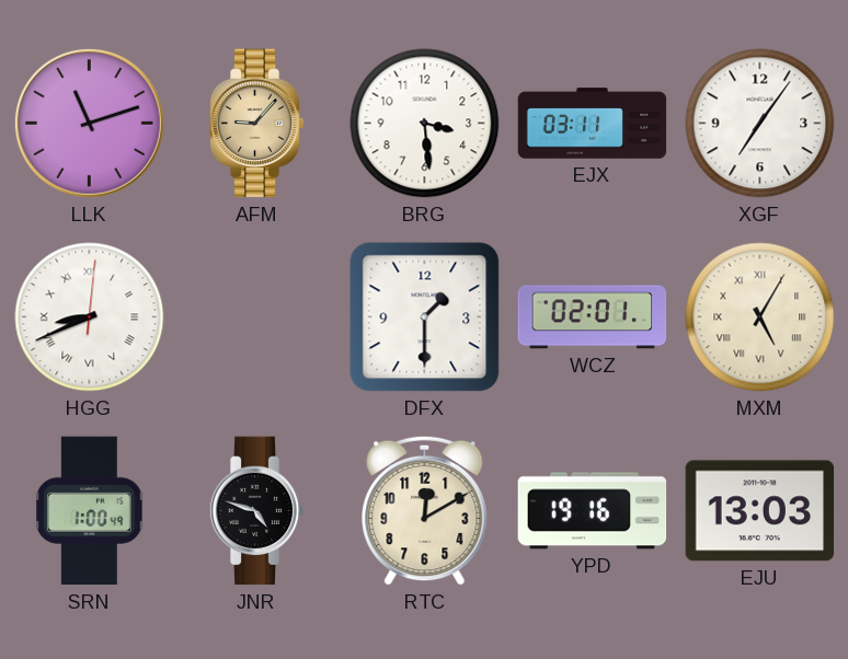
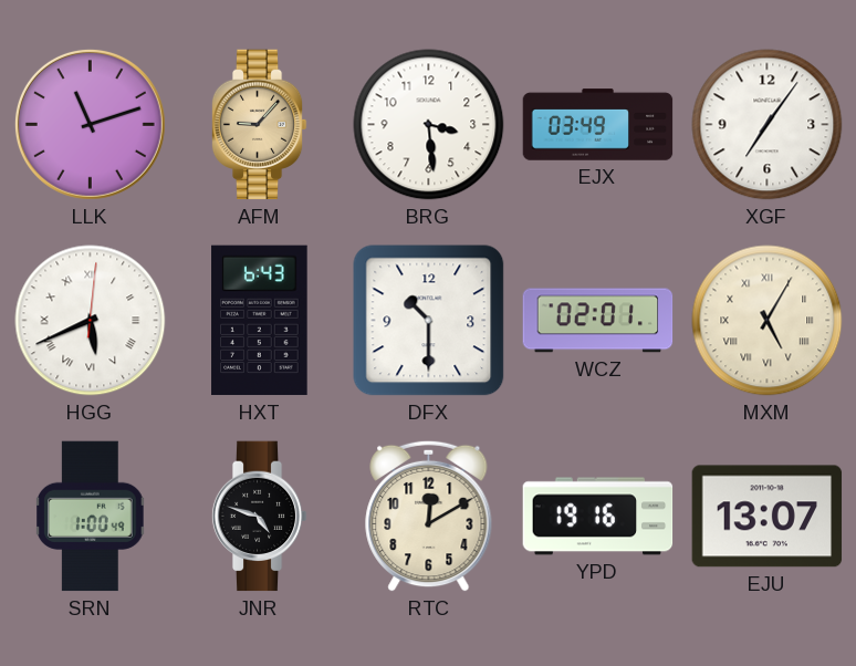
EJX: 03:11 -> 03:49
HGG: 8:41 -> 5:41
HXT: none -> 6:43
DFX: 1:30 -> 10:30
EJU: 13:03 -> 13:07
